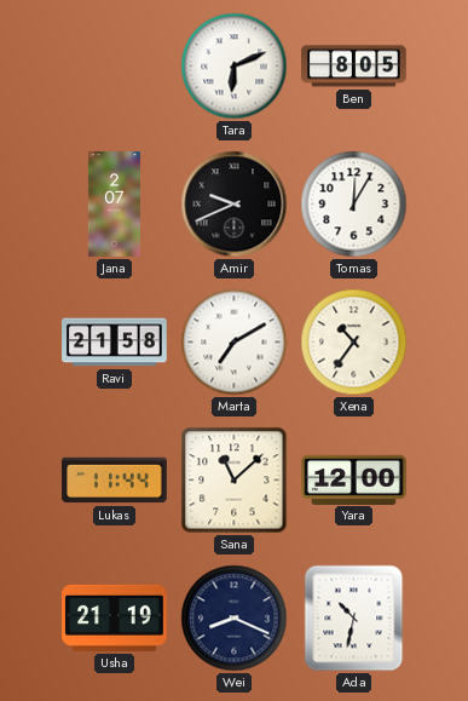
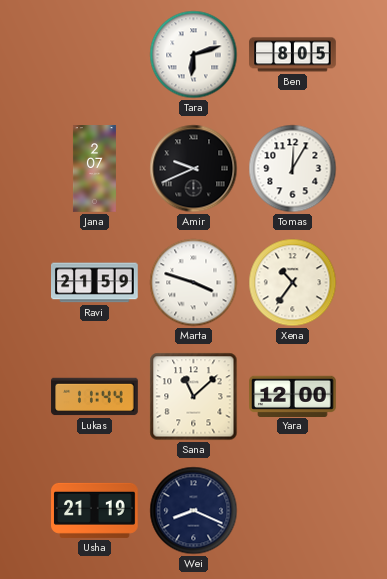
Tara: 6:11 -> 6:12
Ravi: 21:58 -> 21:59
Marta: 7:10 -> 3:48
Ada: 10:32 -> none
